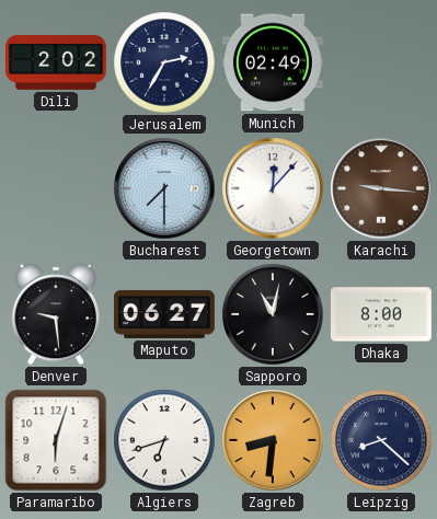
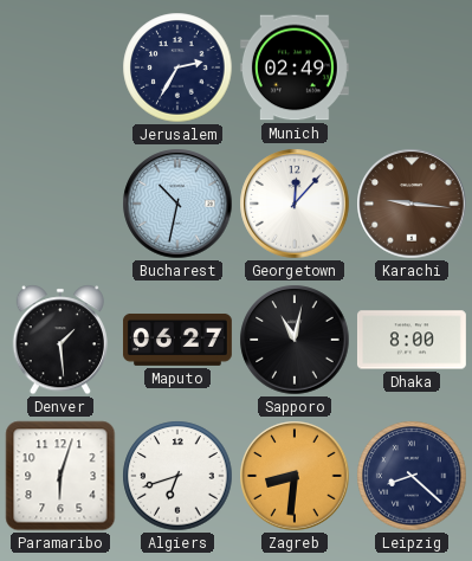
Dili: 2:02 -> none
Bucharest: 7:30 -> 10:32
Denver: 9:29 -> 1:29
